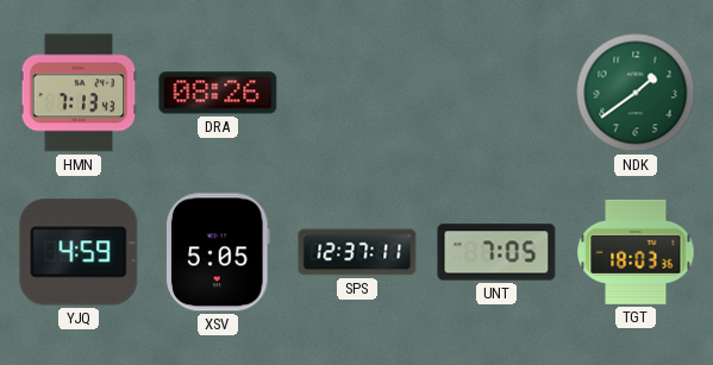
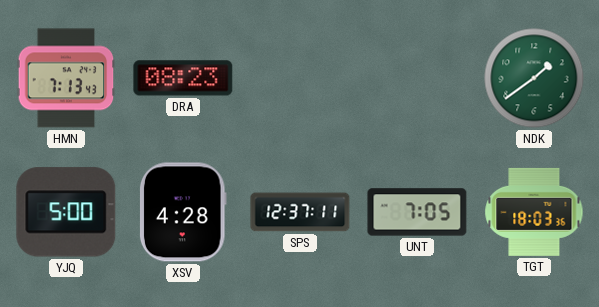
DRA: 08:26 -> 08:23
YJQ: 4:59 -> 5:00
XSV: 5:05 -> 4:28
